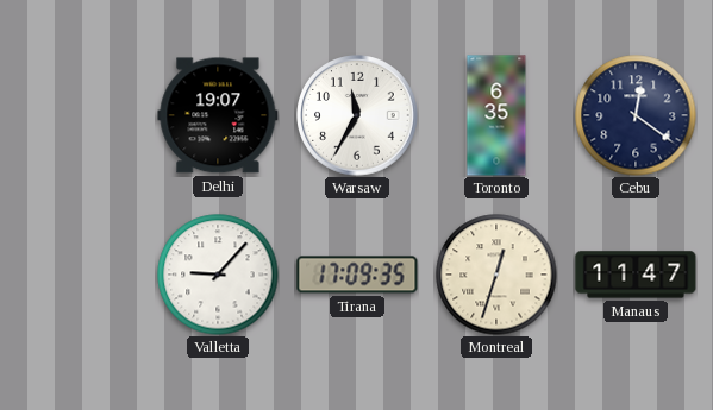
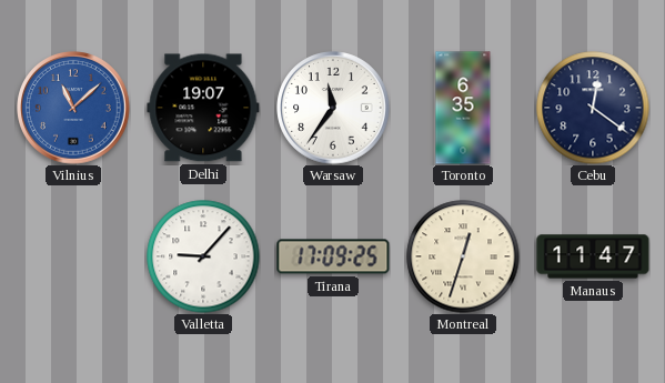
Vilnius: none -> 11:08
Warsaw: 11:35 -> 11:36
Tirana: 17:09:35 -> 17:09:25
